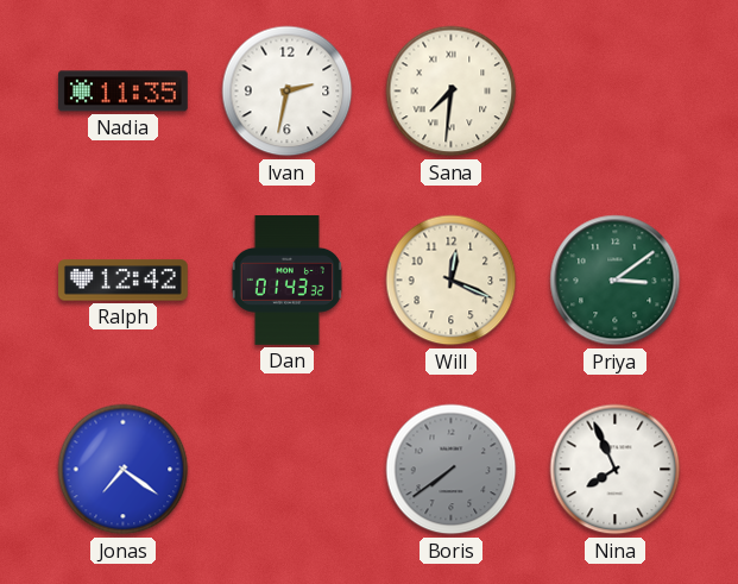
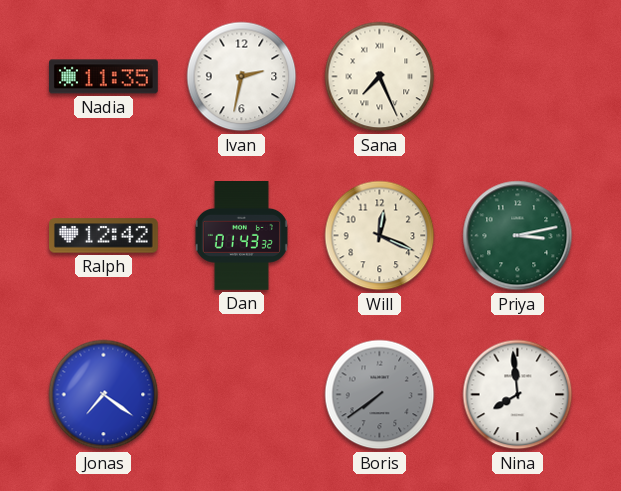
Sana: 7:31 -> 7:26
Priya: 3:09 -> 3:13
Nina: 7:56 -> 7:59
